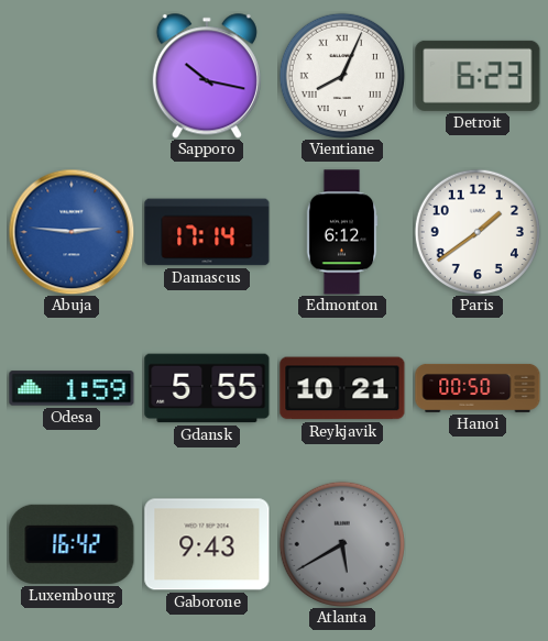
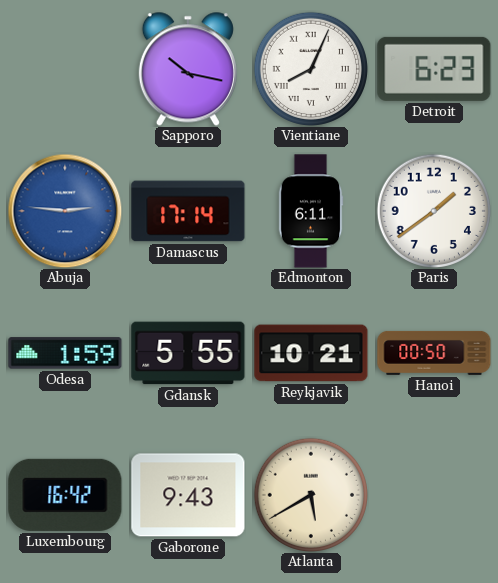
Edmonton: 6:12 -> 6:11
Atlanta dial: grey -> cream
